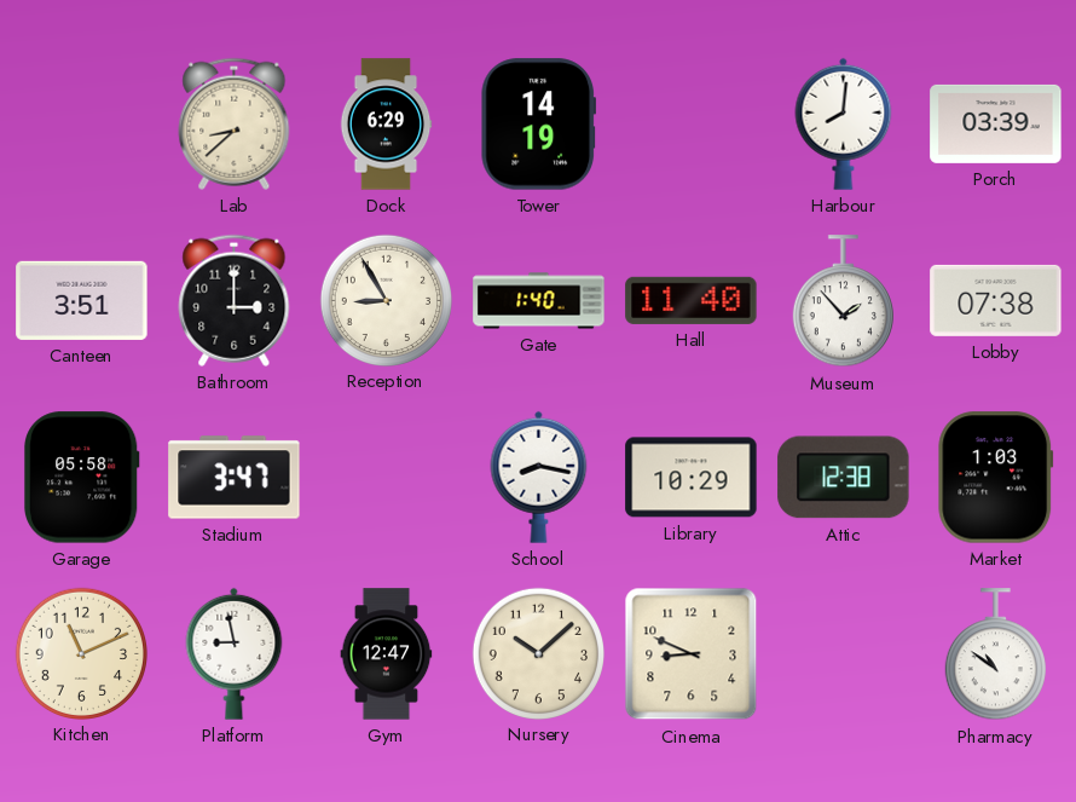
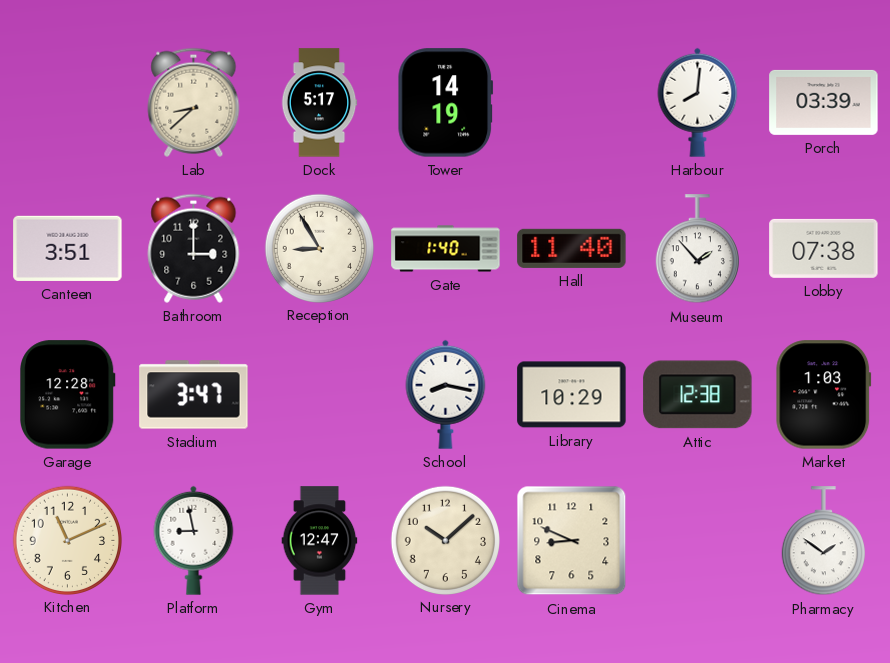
Dock: 6:29 -> 5:17
Garage: 05:58 -> 12:28
Pharmacy: 10:51 -> 1:51
